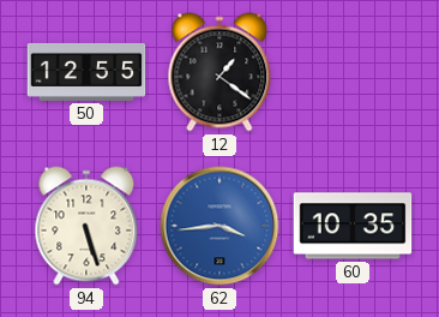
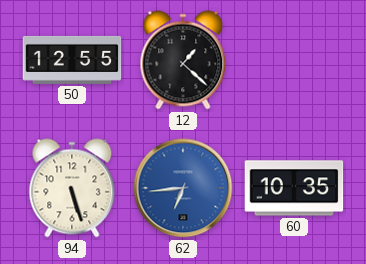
12: 1:21 -> 1:22
62: 3:44 -> 6:44
